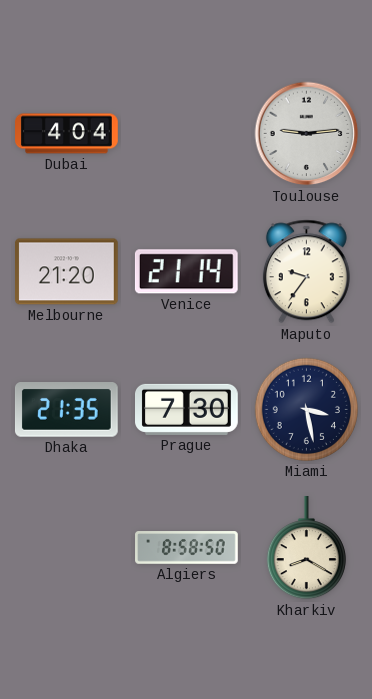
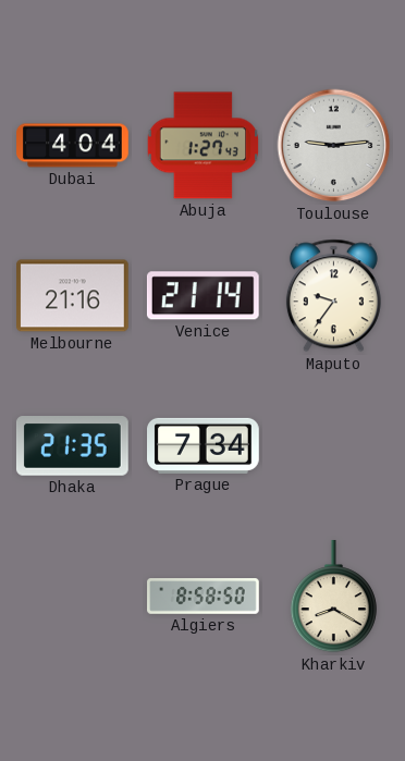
Abuja: none -> 1:27
Melbourne: 21:20 -> 21:16
Prague: 7:30 -> 7:34
Miami: 3:28 -> none
